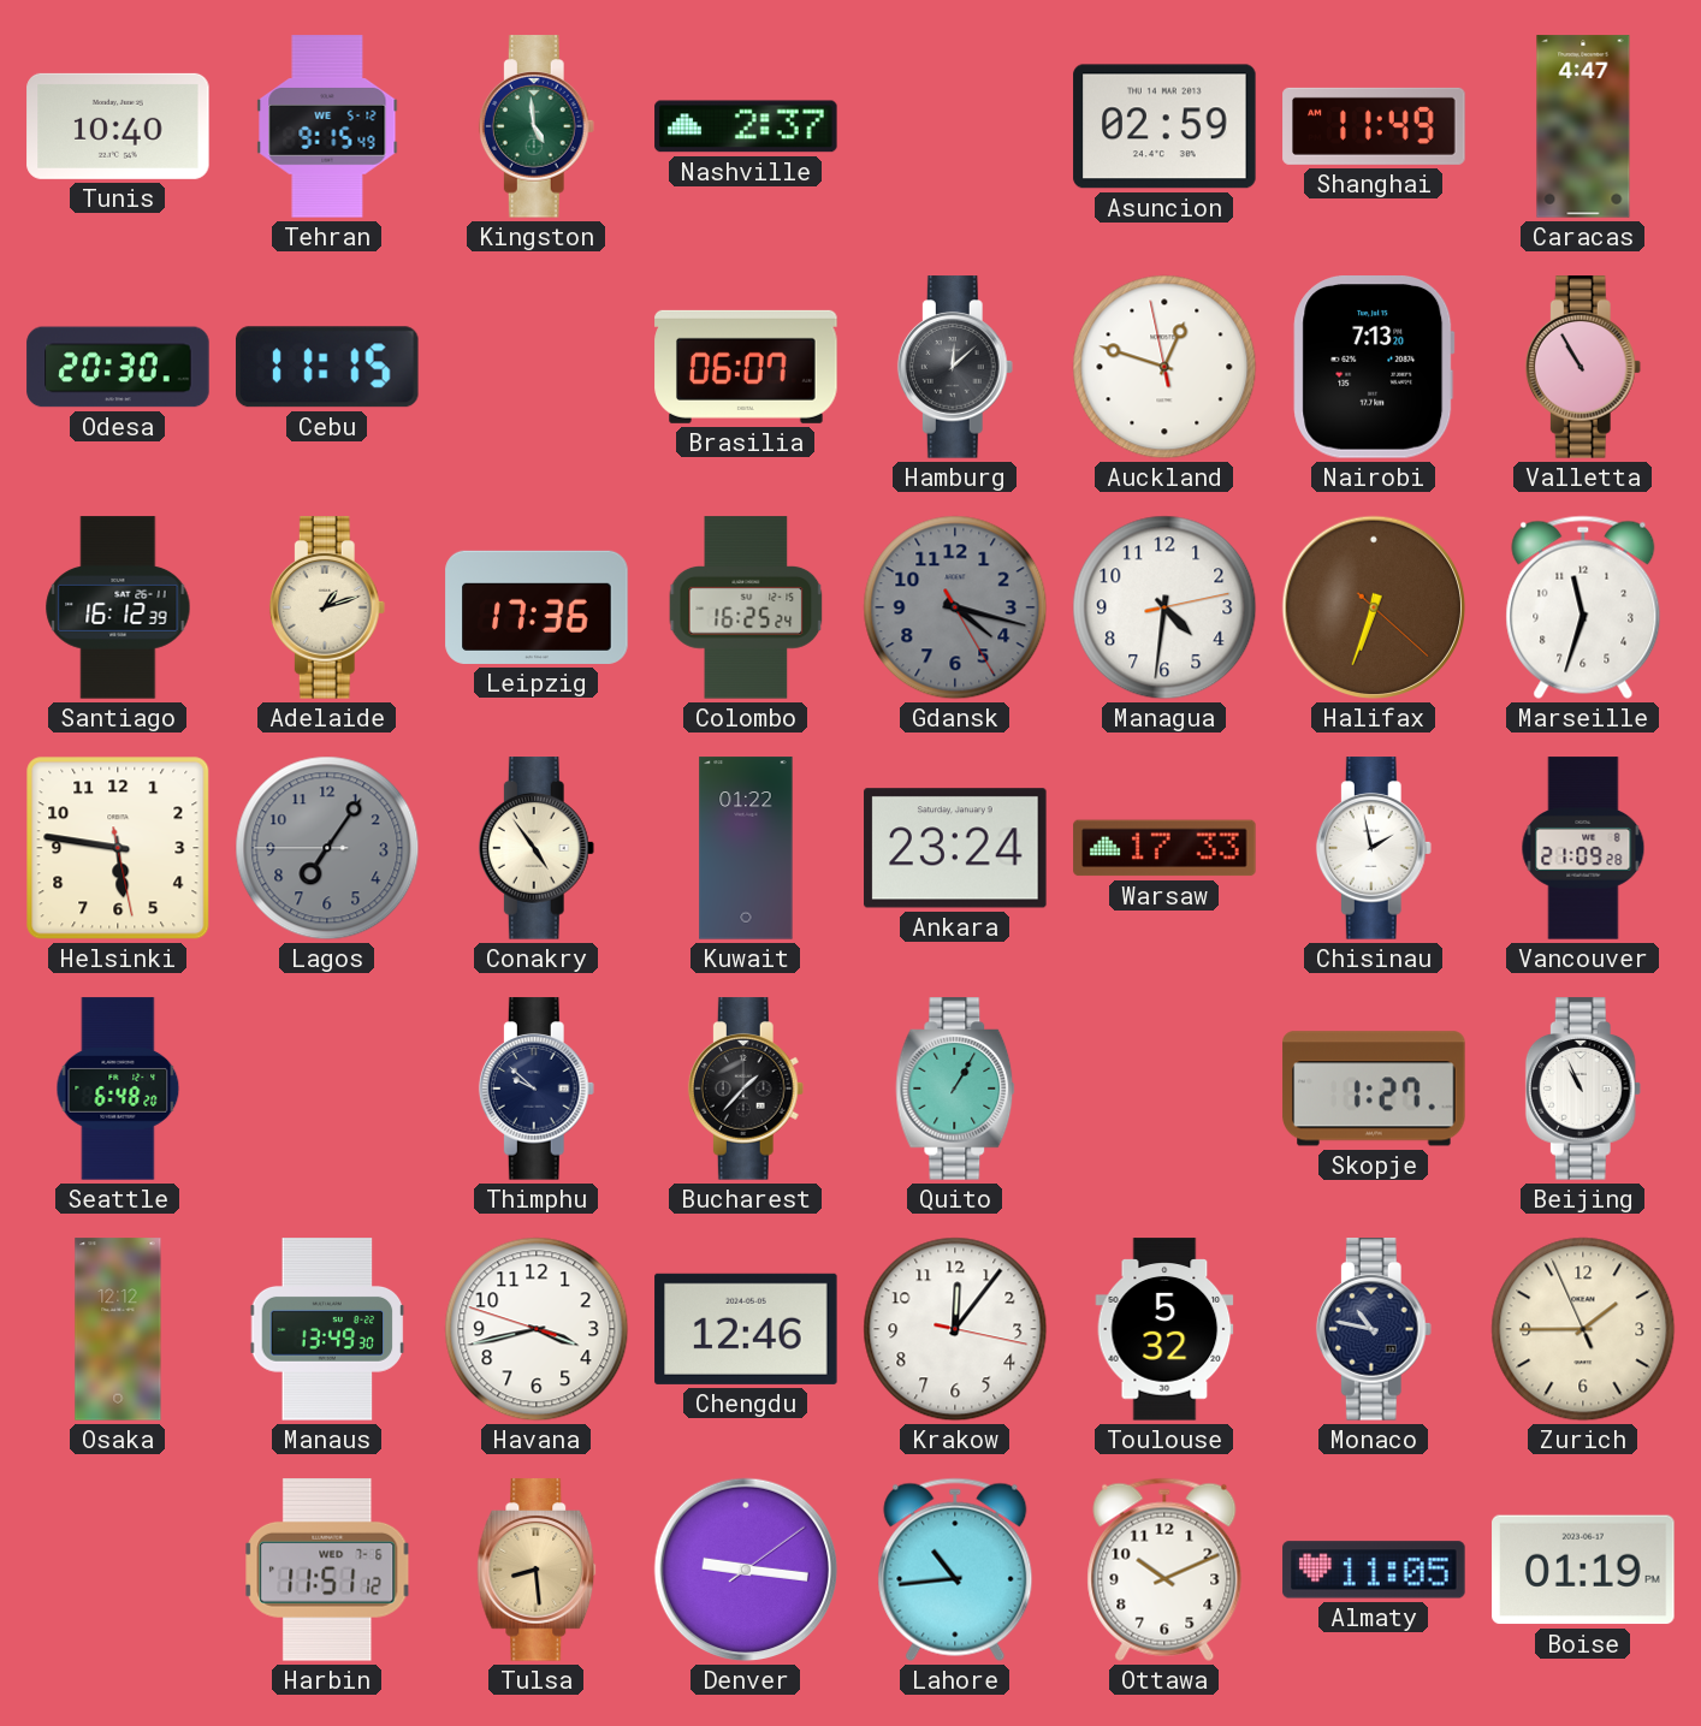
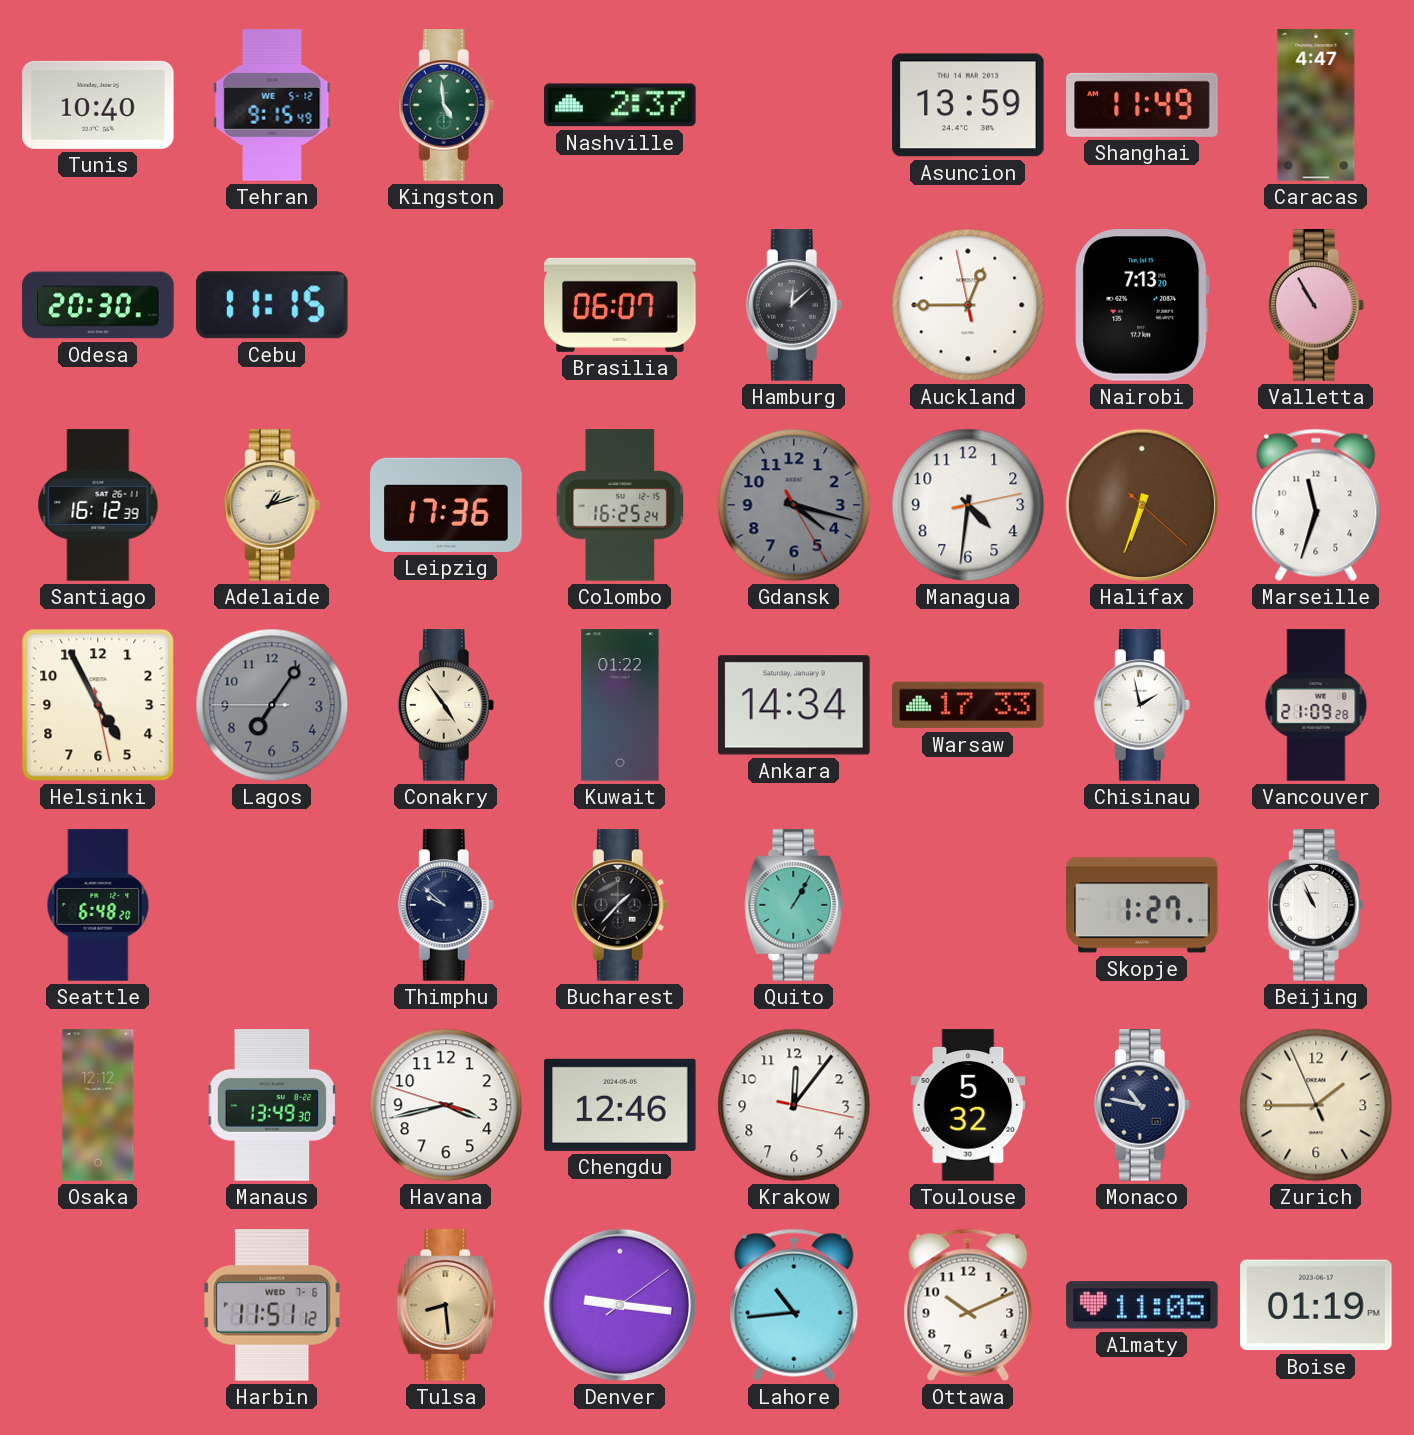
Asuncion: 02:59 -> 13:59
Auckland: 12:47 -> 12:44
Helsinki: 5:46 -> 4:55
Ankara: 23:24 -> 14:34
